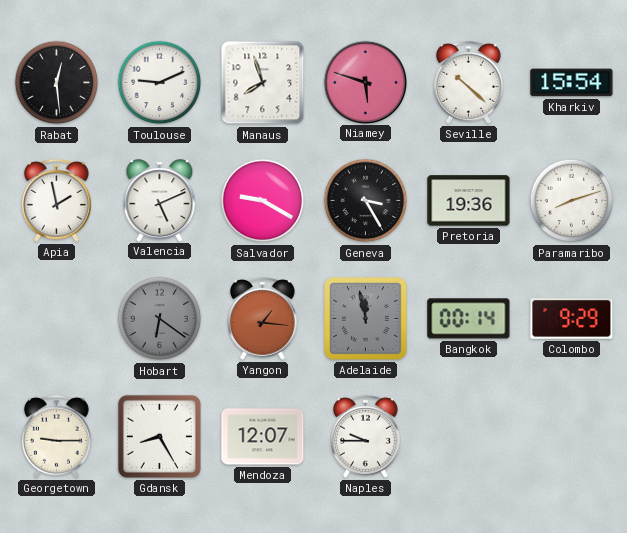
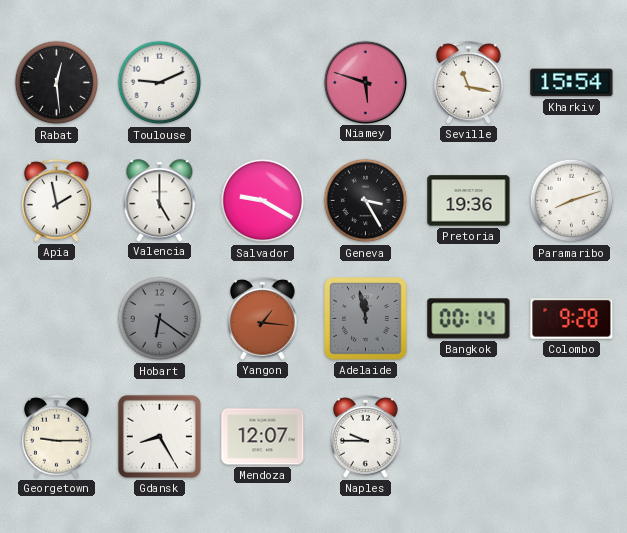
Manaus: 7:57 -> none
Seville: 10:22 -> 11:17
Valencia: 5:11 -> 5:00
Colombo: 9:29 -> 9:28
